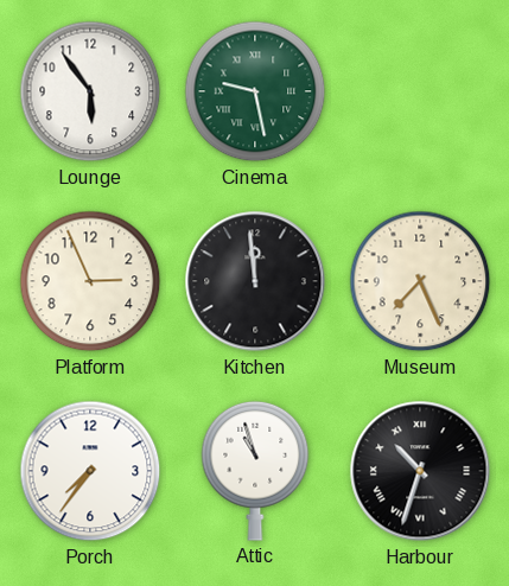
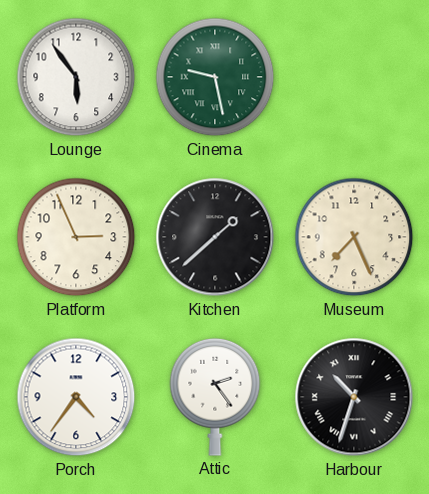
Kitchen: 11:59 -> 1:38
Porch: 7:36 -> 4:36
Attic: 10:57 -> 2:24
